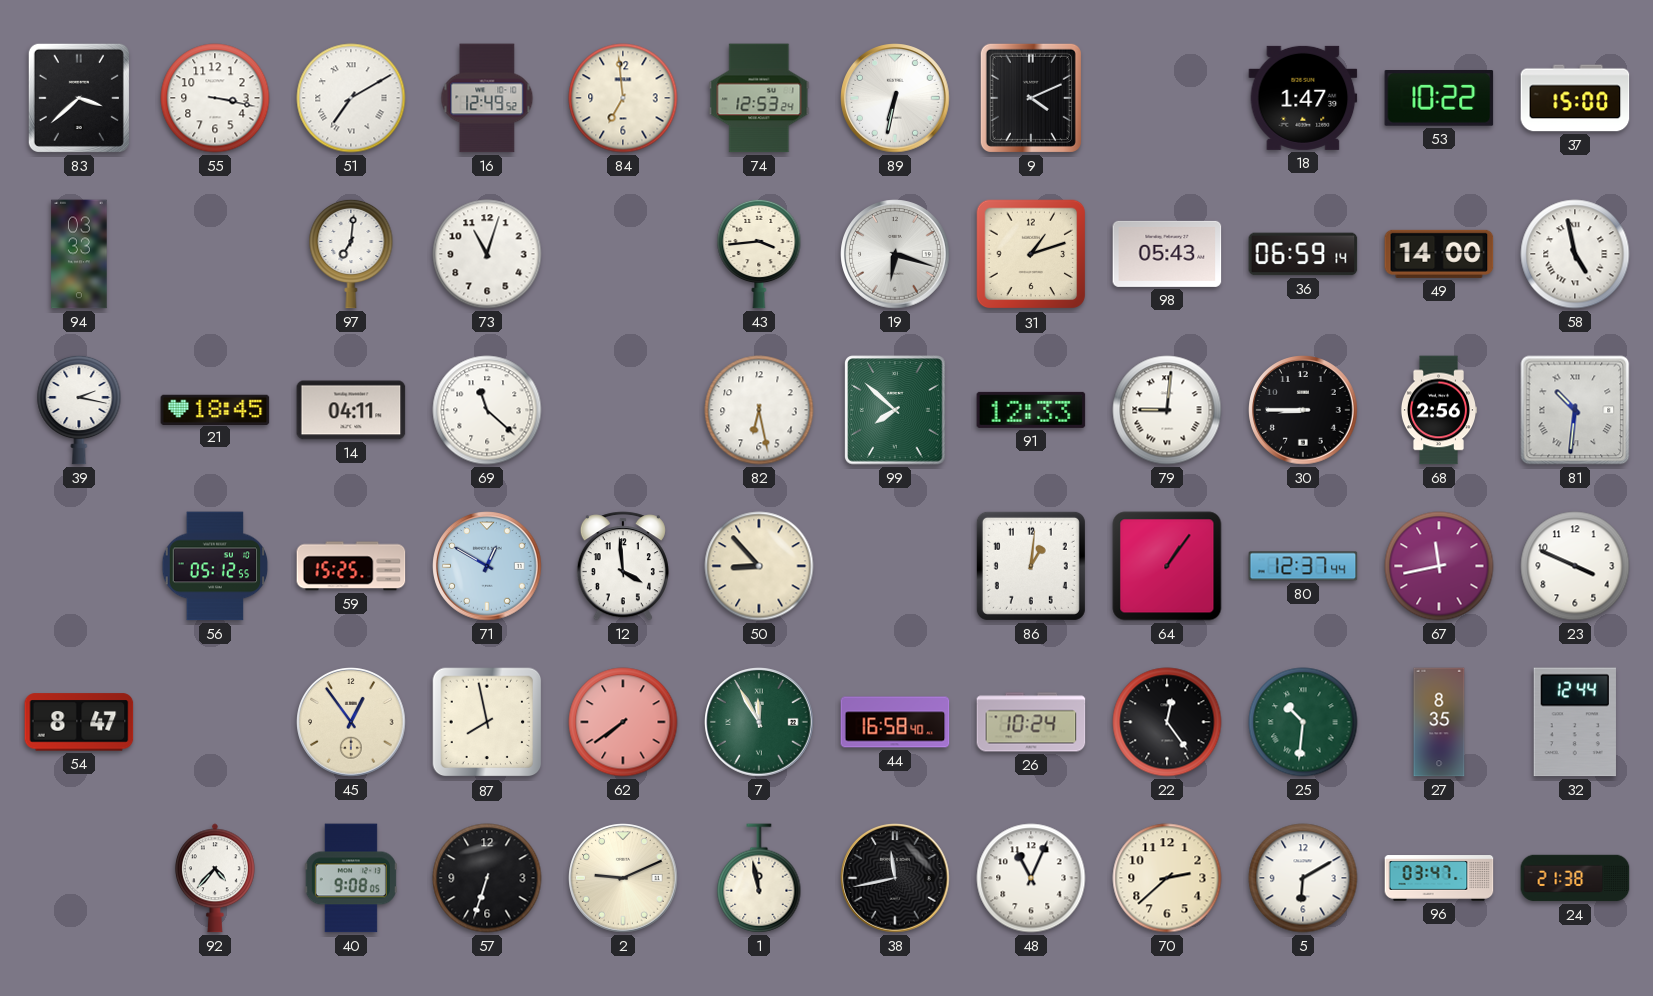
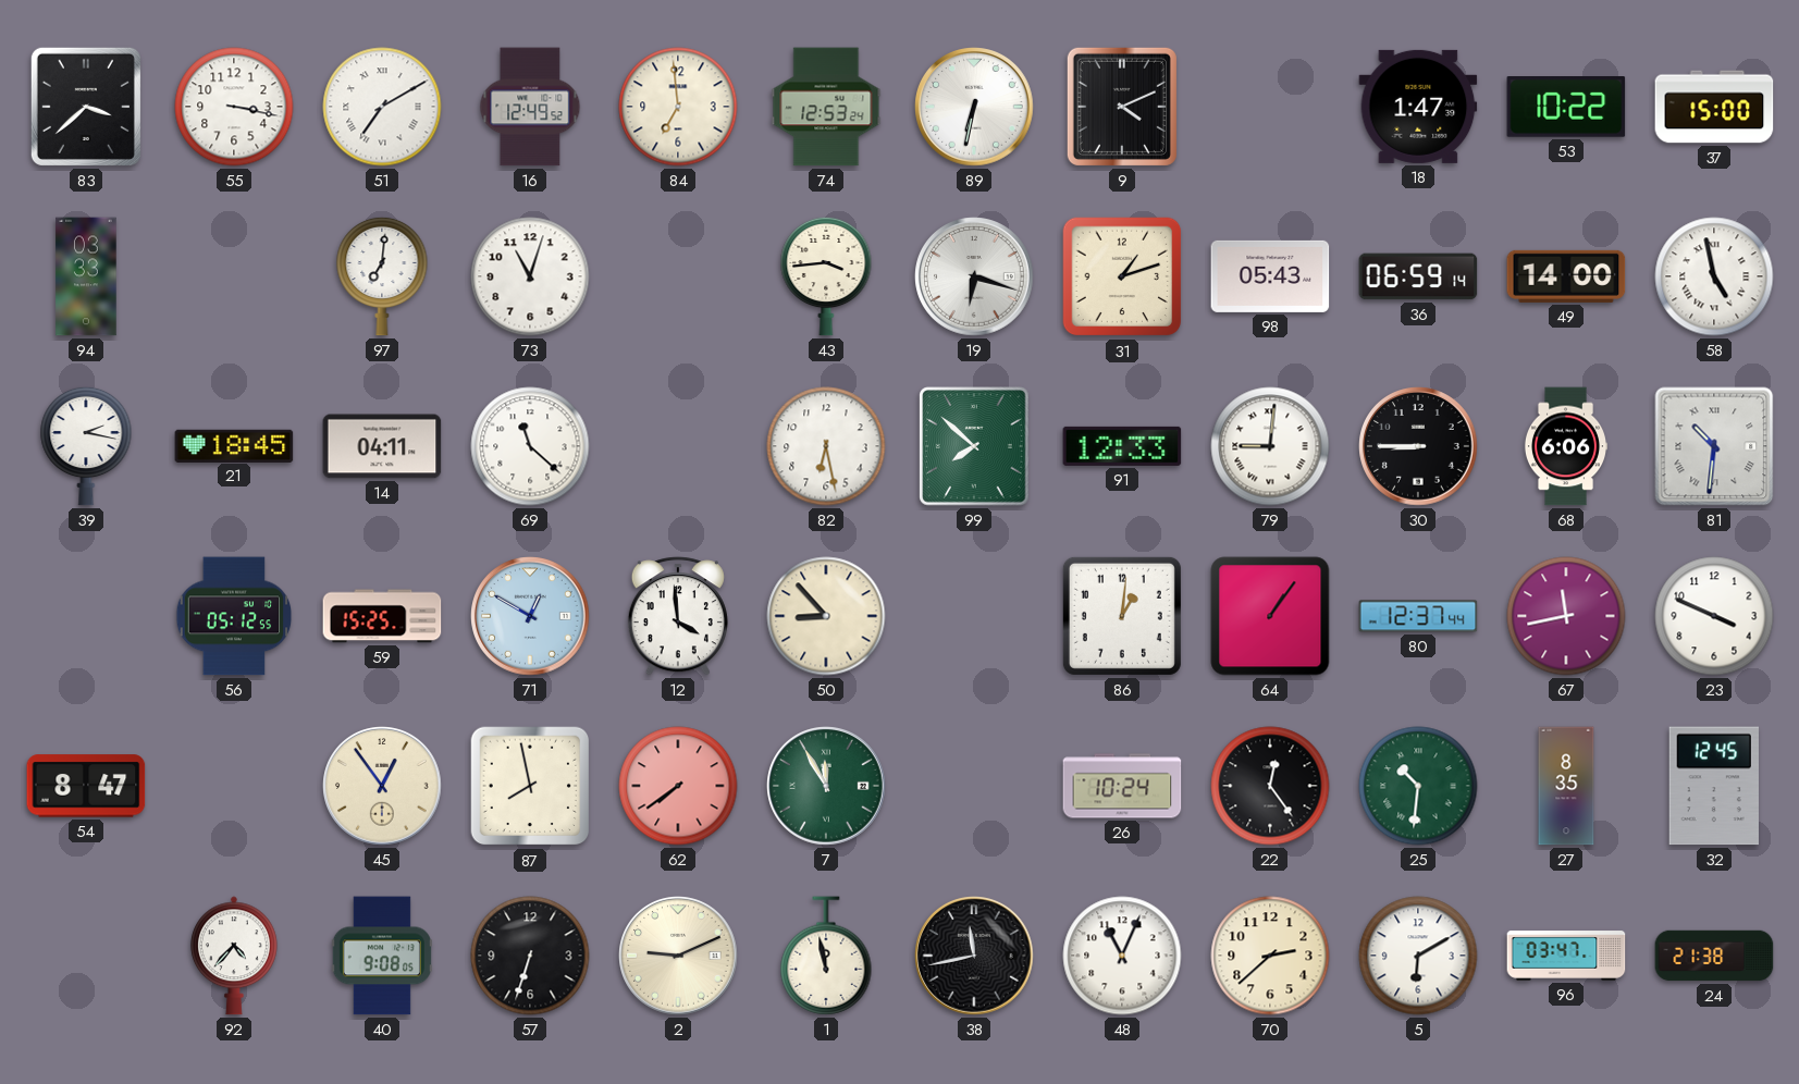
68: 2:56 -> 6:06
44: 16:58 -> none
32: 12:44 -> 12:45
